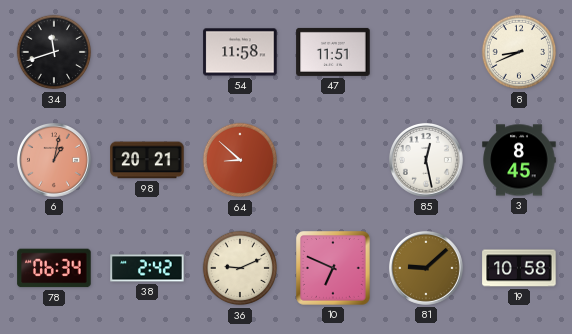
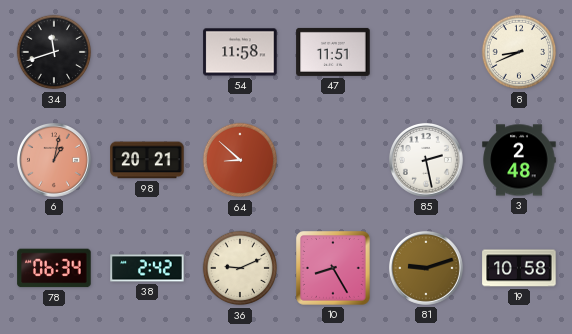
85: 12:28 -> 2:28
3: 8:45 -> 2:48
10: 6:49 -> 8:25
81: 9:08 -> 9:12
